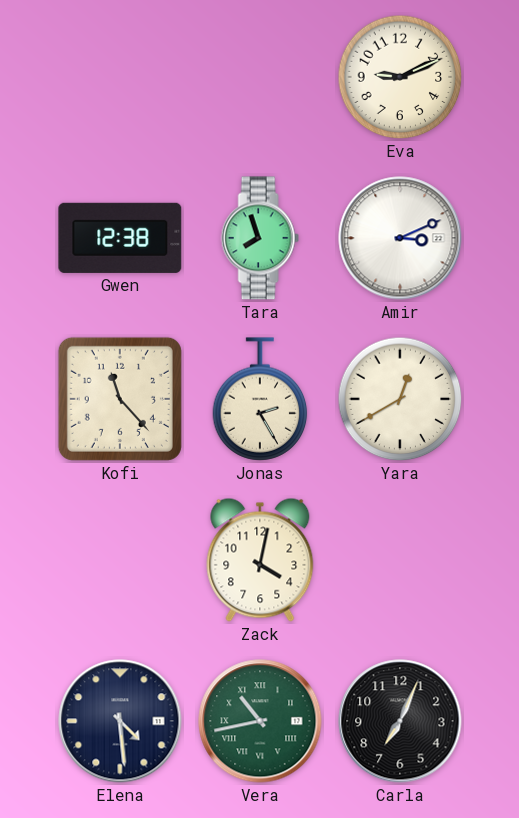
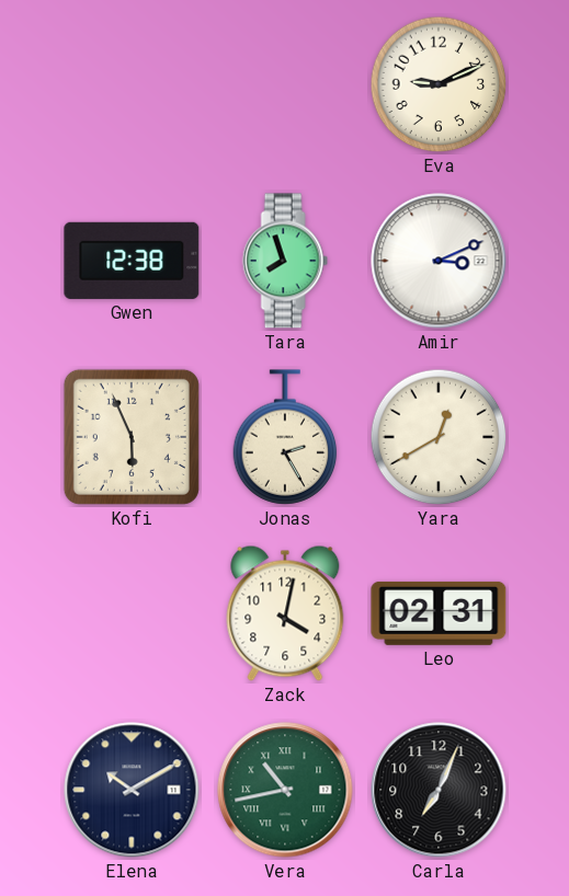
Kofi: 11:23 -> 5:56
Leo: none -> 02:31
Elena: 4:29 -> 10:10
